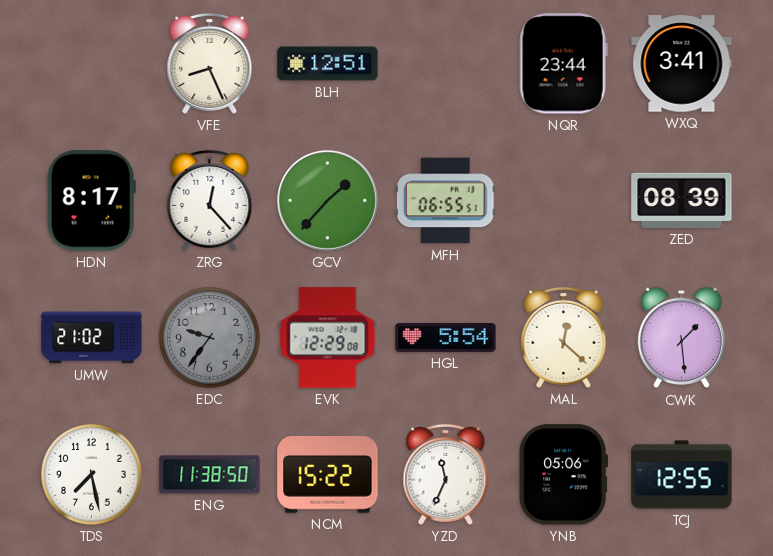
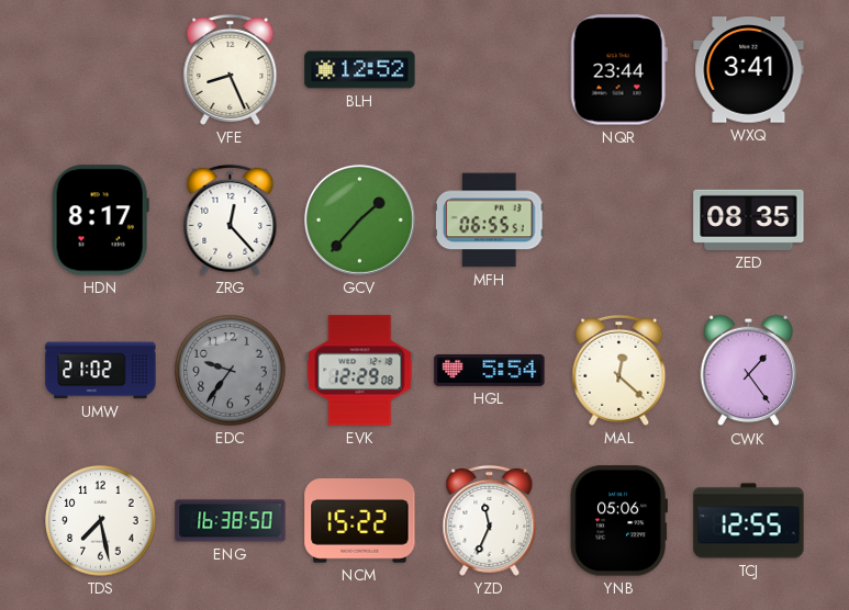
BLH: 12:51 -> 12:52
ZED: 08:39 -> 08:35
CWK: 1:29 -> 1:24
ENG: 11:38 -> 16:38
